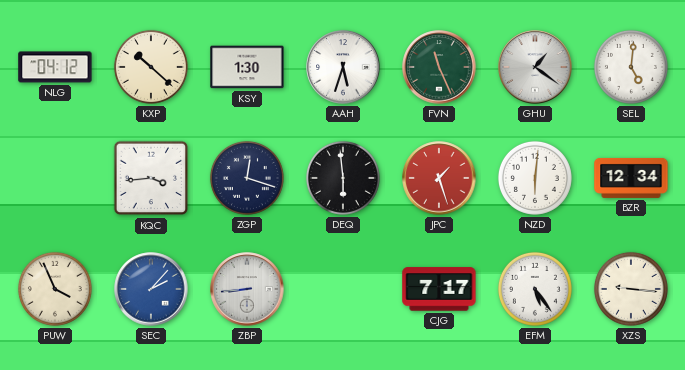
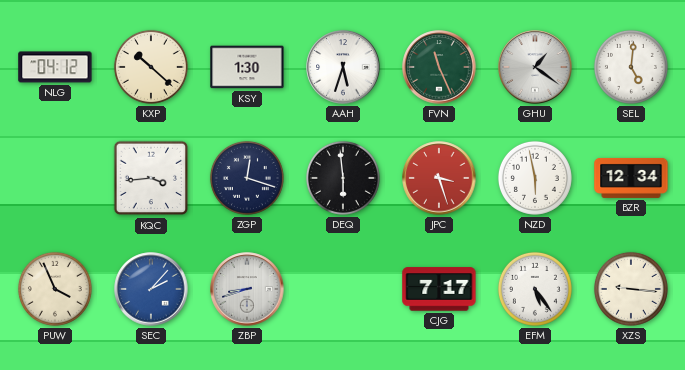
JPC: 1:27 -> 3:27
NZD: 6:01 -> 5:58
ZBP: 8:44 -> 8:42
